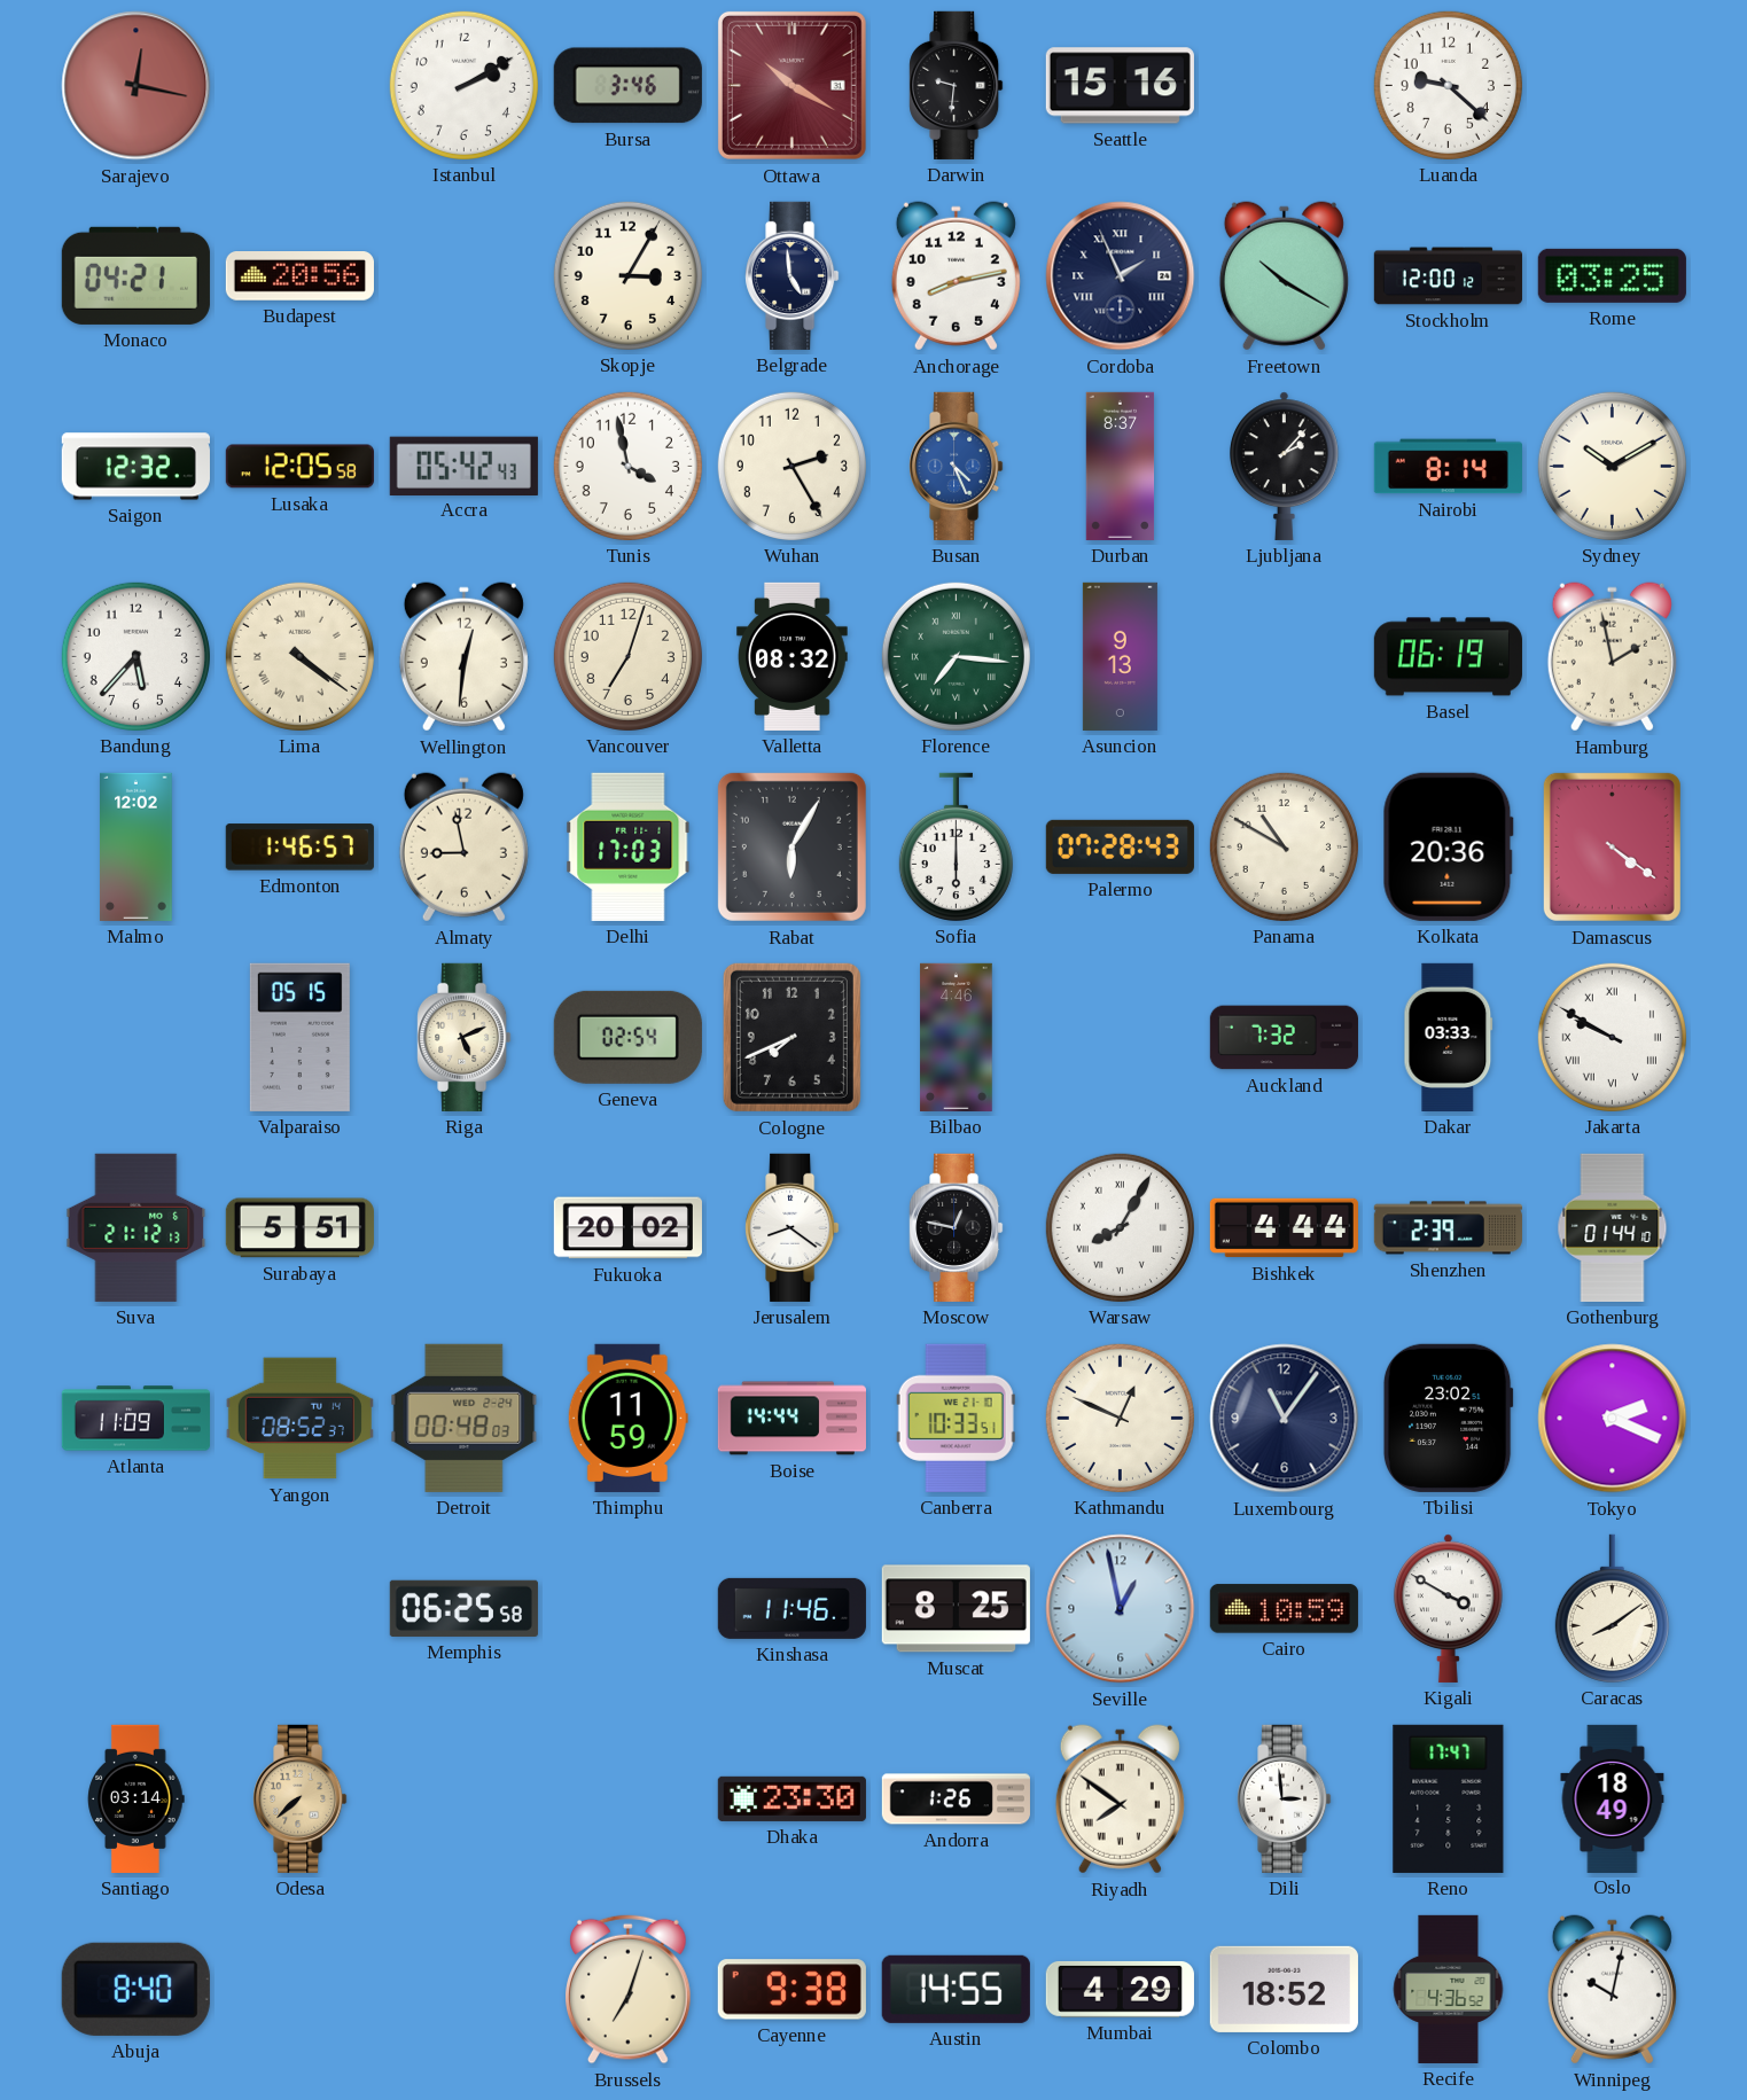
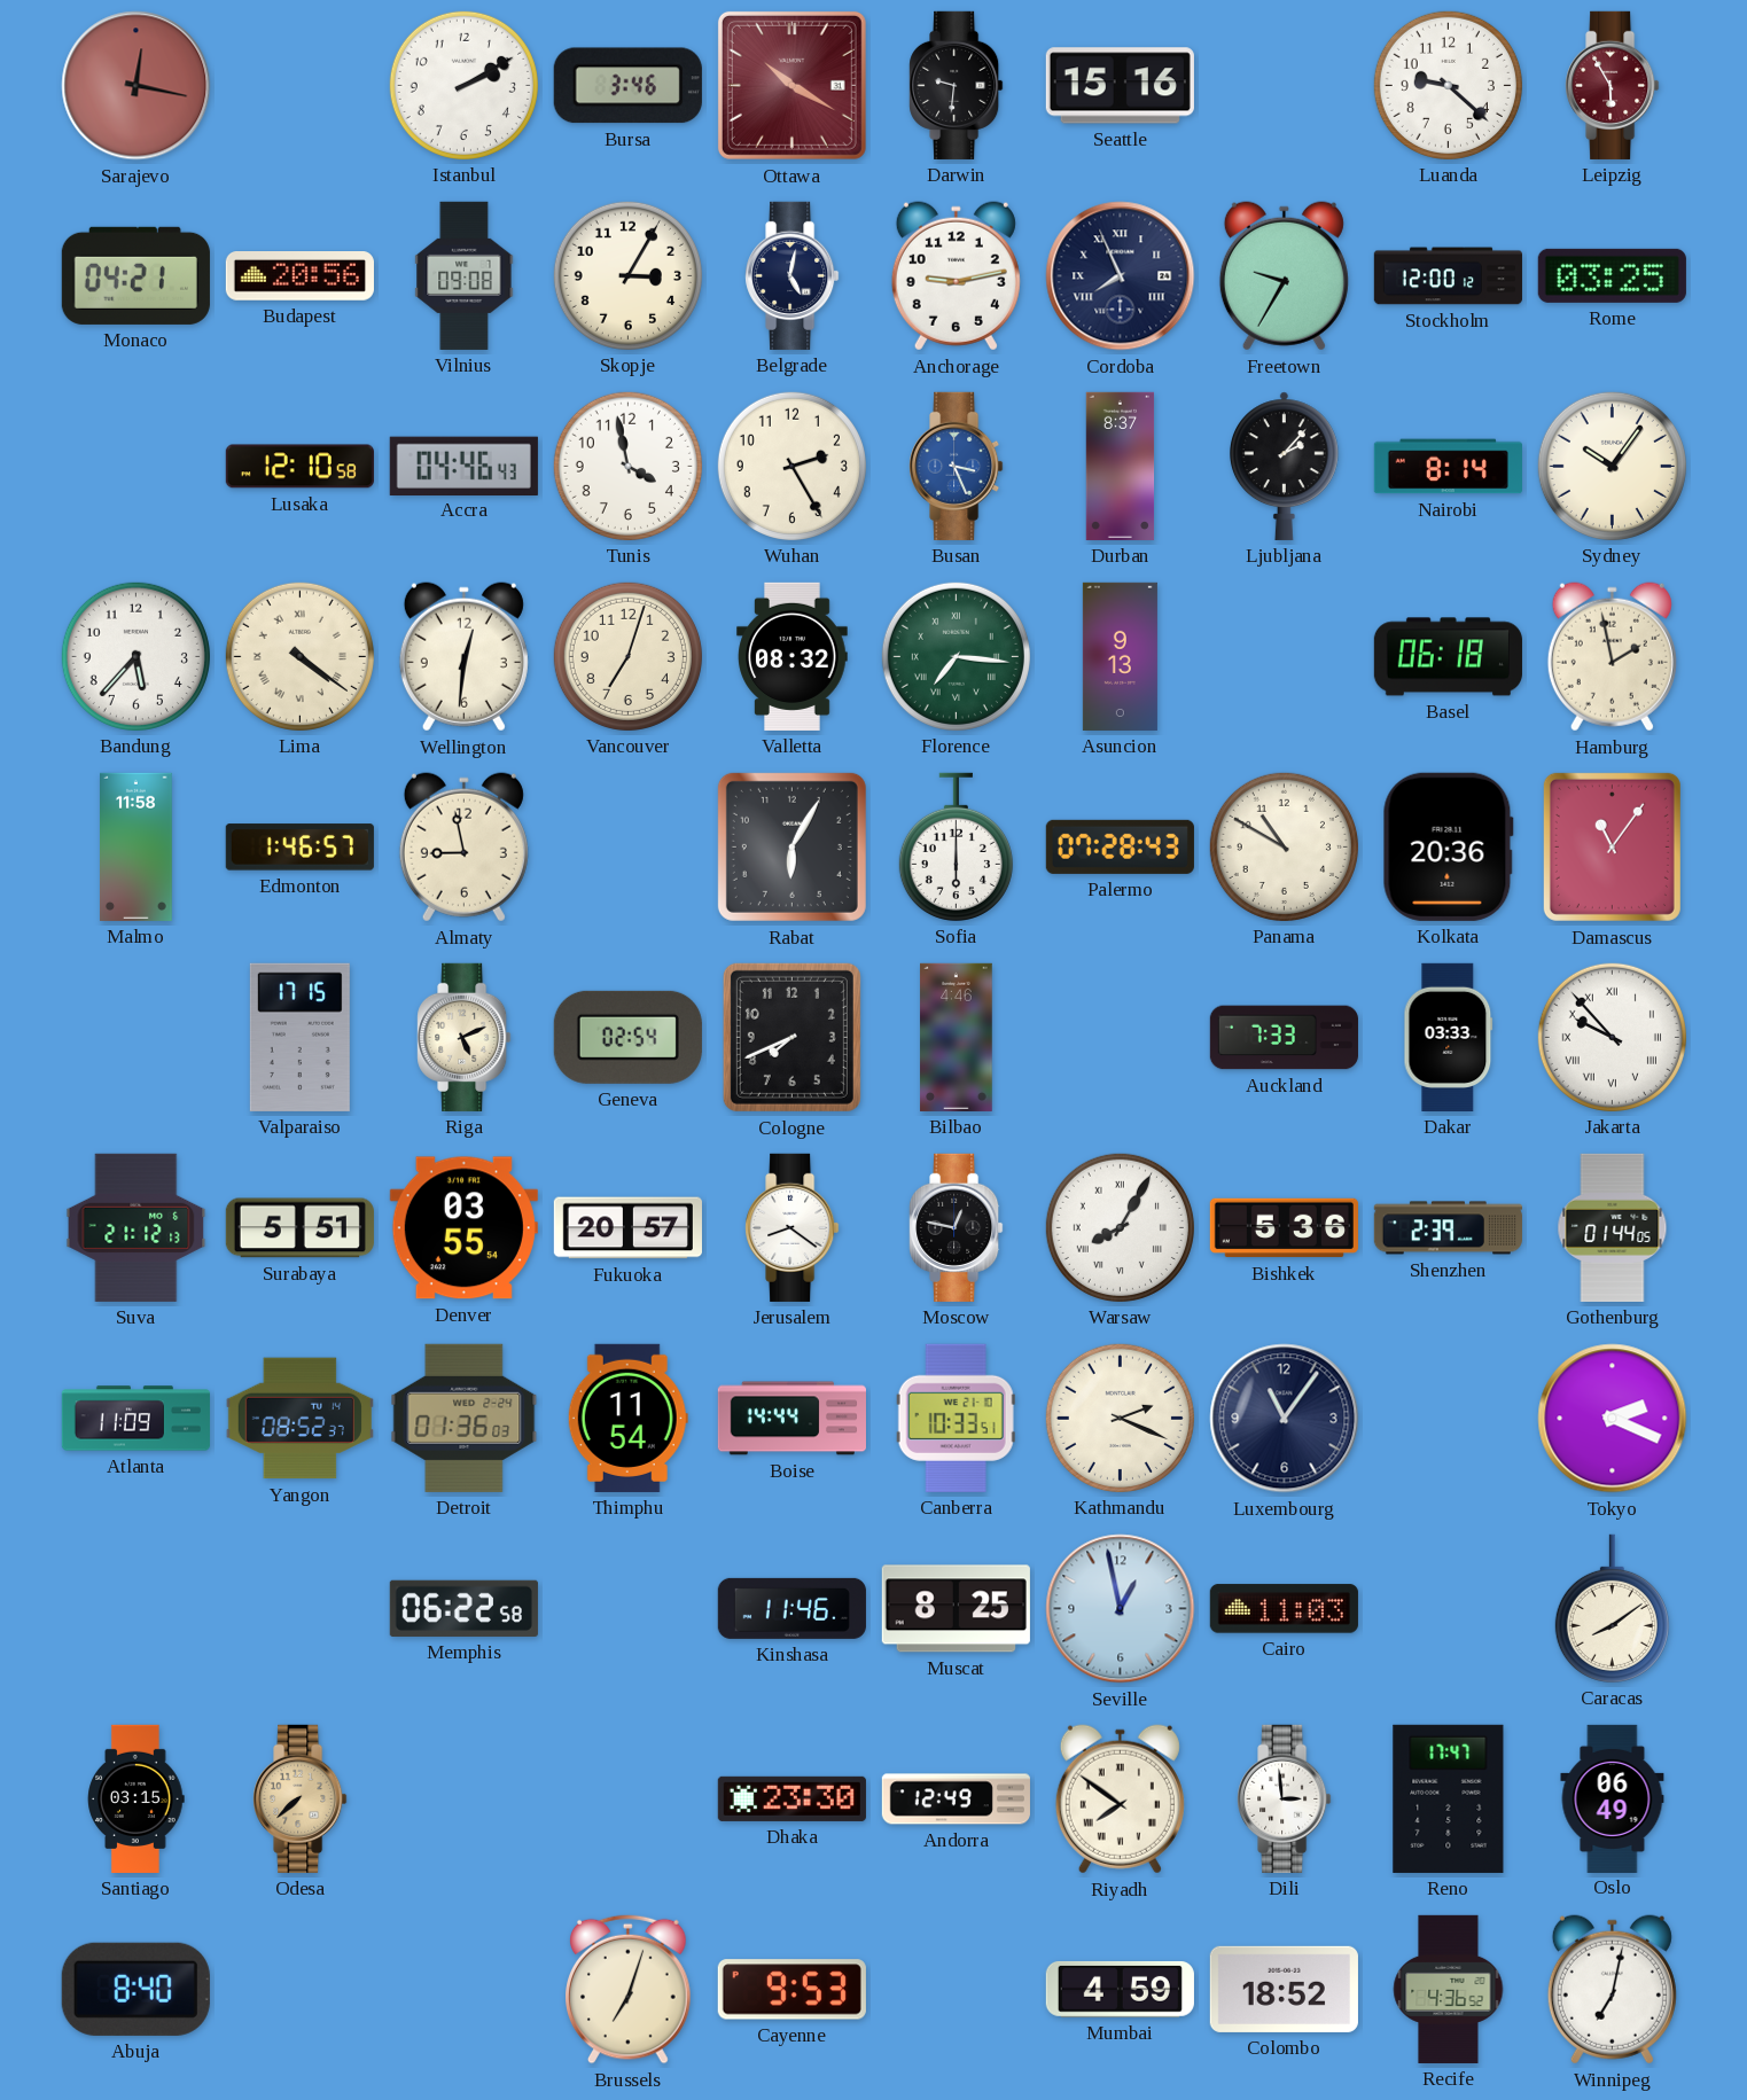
Leipzig: none -> 5:55
Vilnius: none -> 09:08
Belgrade: 4:59 -> 5:02
Anchorage: 8:13 -> 9:13
Cordoba: 1:56 -> 7:56
Freetown: 10:20 -> 9:35
Saigon: 12:32 -> none
Lusaka: 12:05 -> 12:10
Accra: 05:42 -> 04:46
Busan: 4:26 -> 3:26
Sydney: 10:10 -> 10:06
Basel: 06:19 -> 06:18
Malmo: 12:02 -> 11:58
Delhi: 17:03 -> none
Damascus: 4:21 -> 11:06
Valparaiso: 05:15 -> 17:15
Auckland: 7:32 -> 7:33
Jakarta: 9:50 -> 9:53
Denver: none -> 03:55
Fukuoka: 20:02 -> 20:57
Bishkek: 4:44 -> 5:36
Gothenburg: 01:44:10 -> 01:44:05
Detroit: 00:48 -> 01:36
Thimphu: 11:59 -> 11:54
Kathmandu: 12:49 -> 2:19
Tbilisi: 23:02 -> none
Memphis: 06:25 -> 06:22
Cairo: 10:59 -> 11:03
Kigali: 3:50 -> none
Santiago: 03:14 -> 03:15
Andorra: 1:26 -> 12:49
Oslo: 18:49 -> 06:49
Cayenne: 9:38 -> 9:53
Austin: 14:55 -> none
Mumbai: 4:29 -> 4:59
Winnipeg: 10:02 -> 7:02
